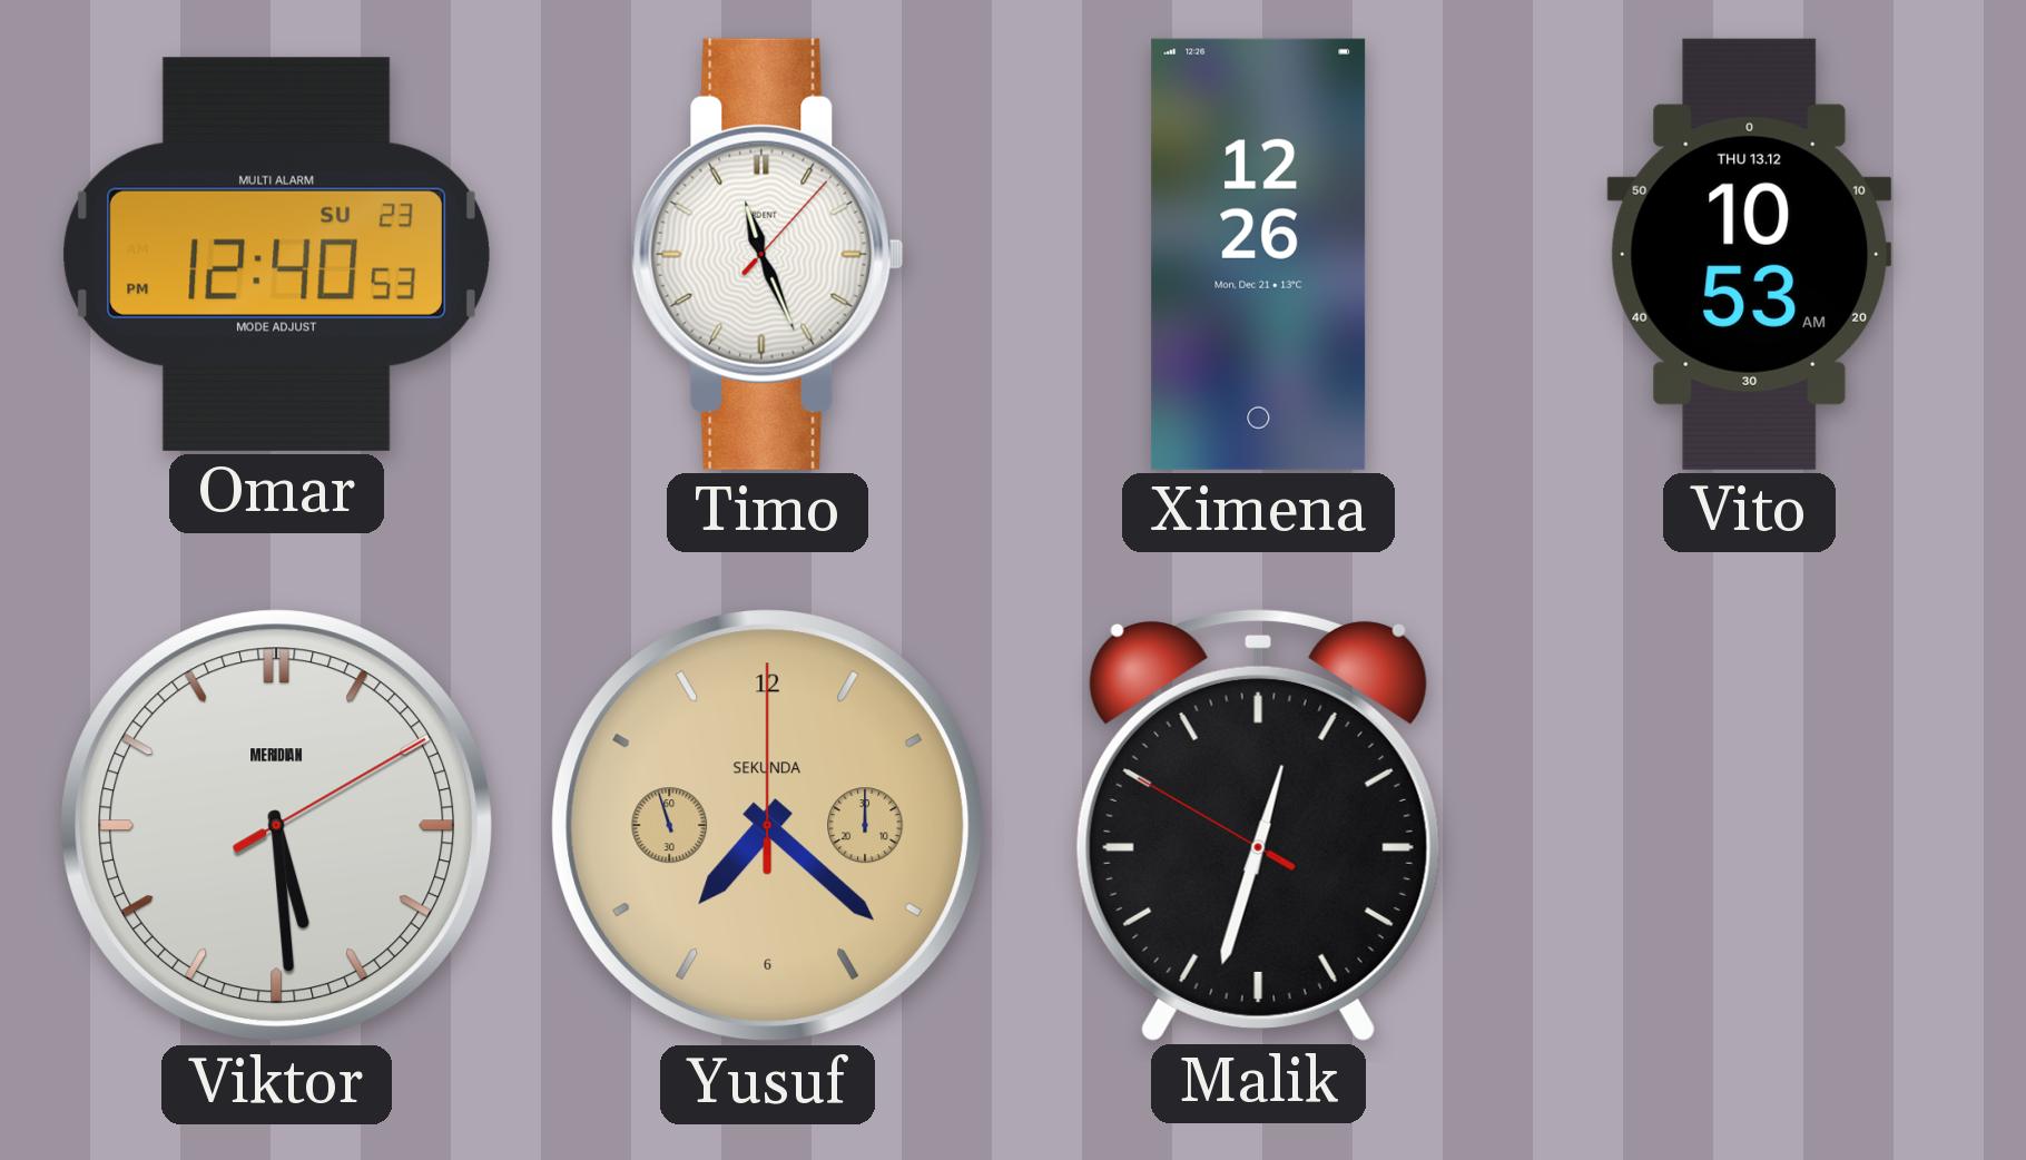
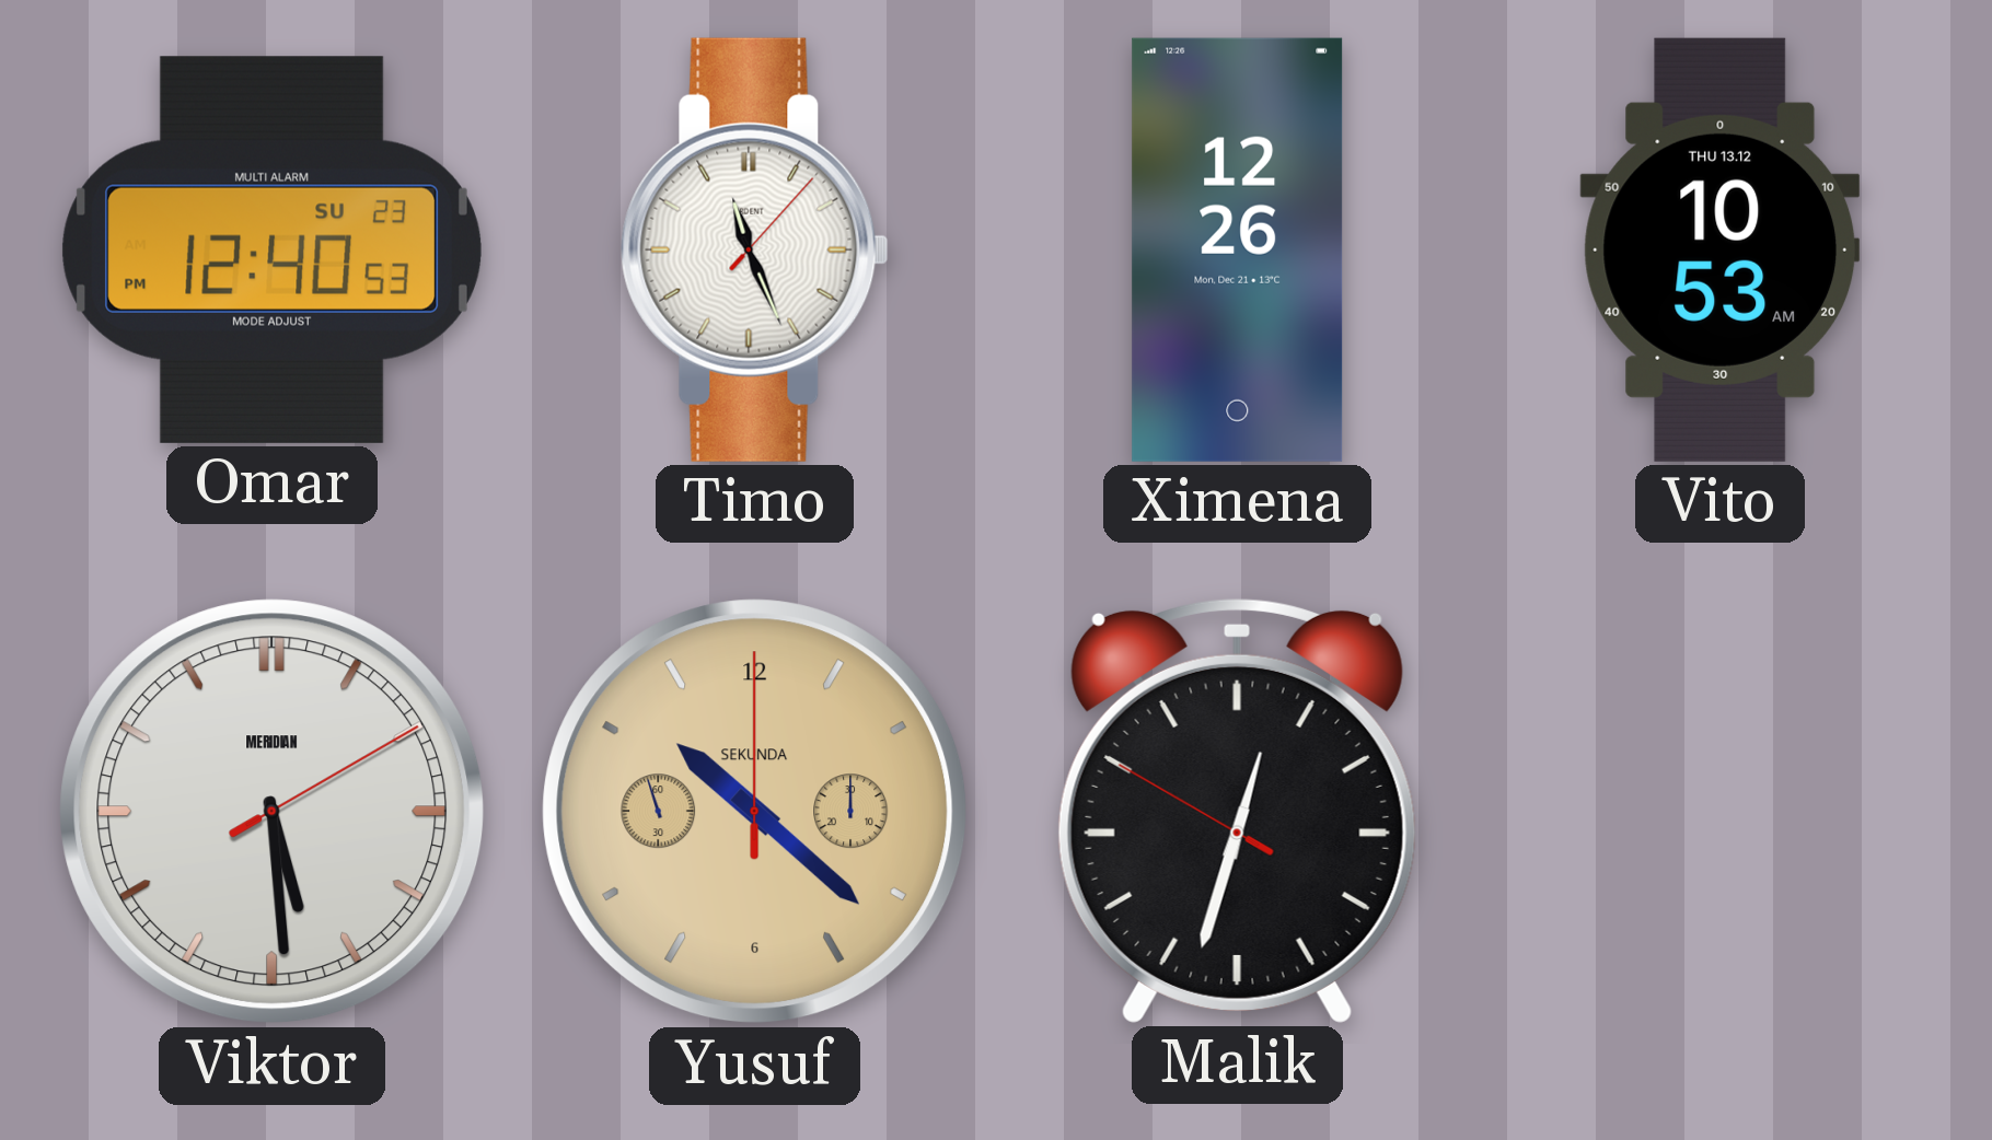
Yusuf: 7:21 -> 10:21
